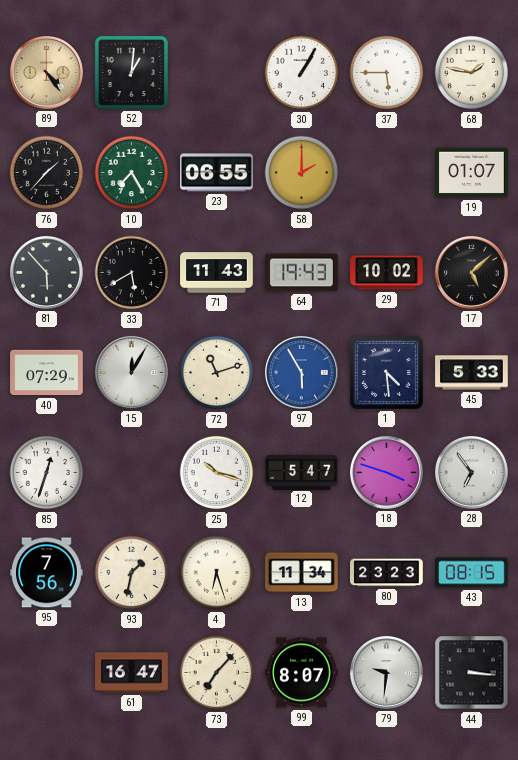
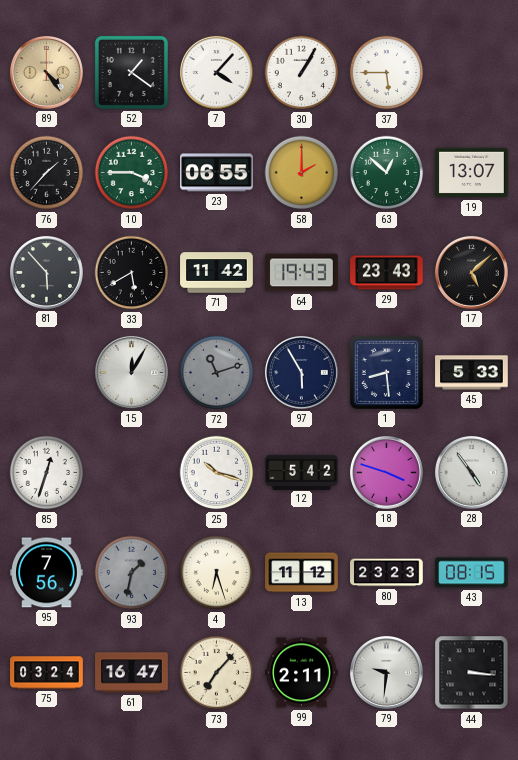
52: 1:01 -> 1:21
7: none -> 4:07
68: 1:47 -> none
10: 7:25 -> 3:45
63: none -> 12:52
19: 01:07 -> 13:07
71: 11:43 -> 11:42
29: 10:02 -> 23:43
40: 07:29 -> none
72 dial: cream -> grey
97 dial: blue -> navy
1: 4:29 -> 8:29
12: 5:47 -> 5:42
28: 6:54 -> 4:54
93 dial: cream -> grey
13: 11:34 -> 11:12
75: none -> 03:24
99: 8:07 -> 2:11
